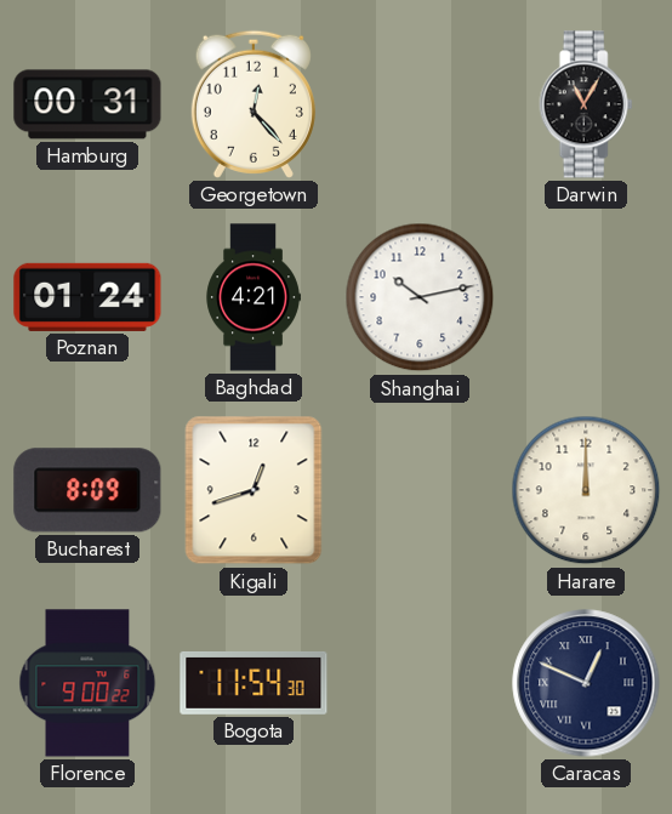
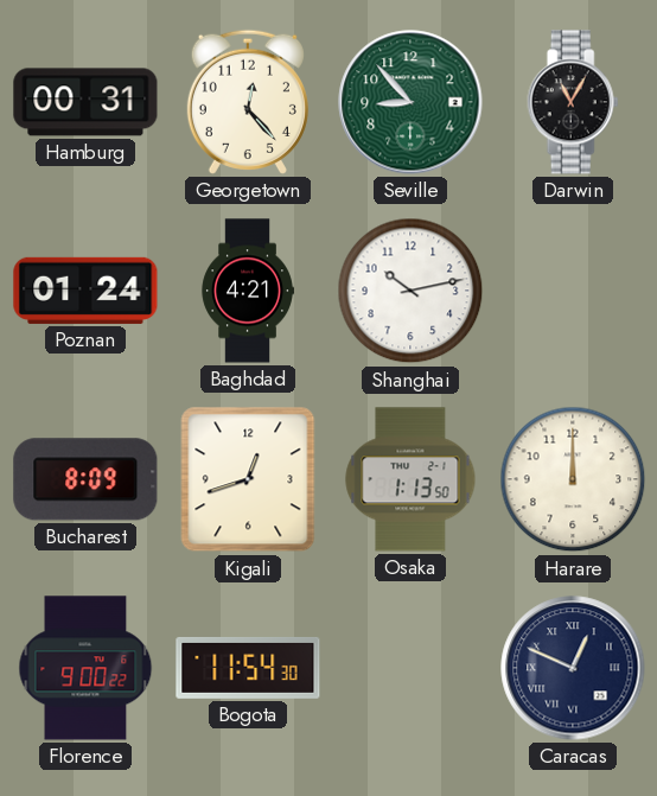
Seville: none -> 8:53
Osaka: none -> 1:13
